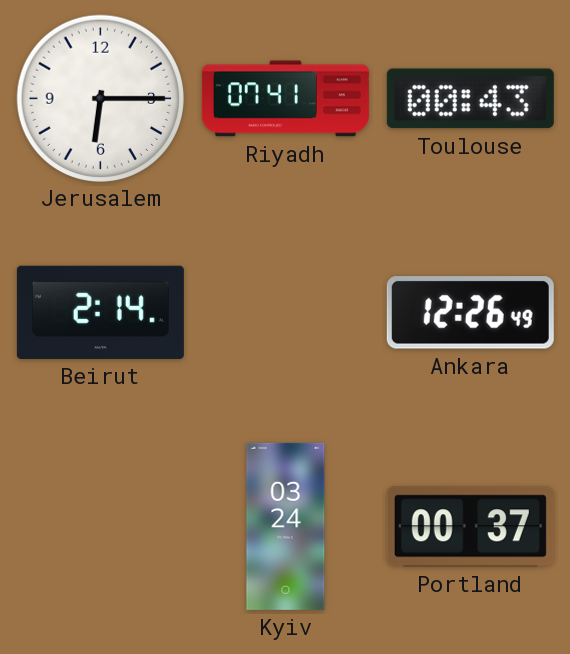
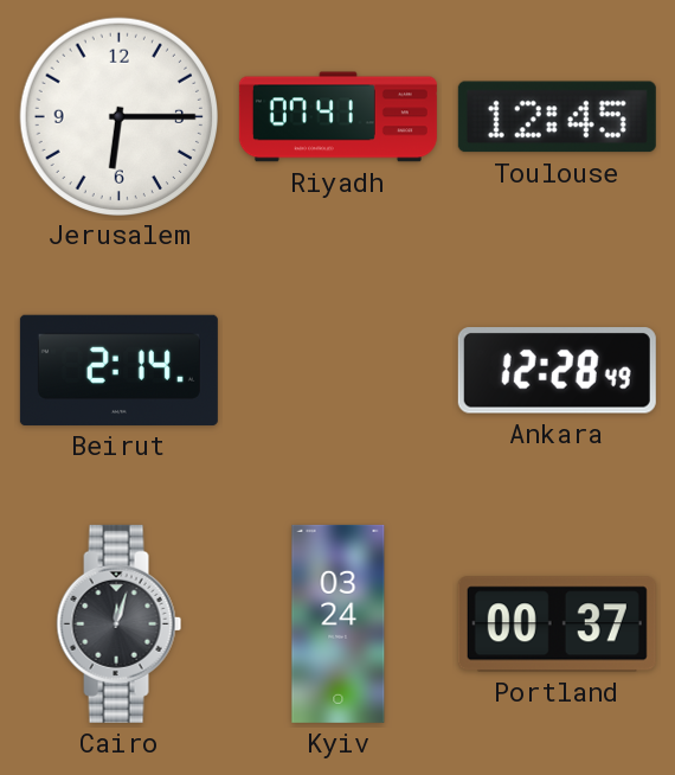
Toulouse: 00:43 -> 12:45
Ankara: 12:26 -> 12:28
Cairo: none -> 12:03
